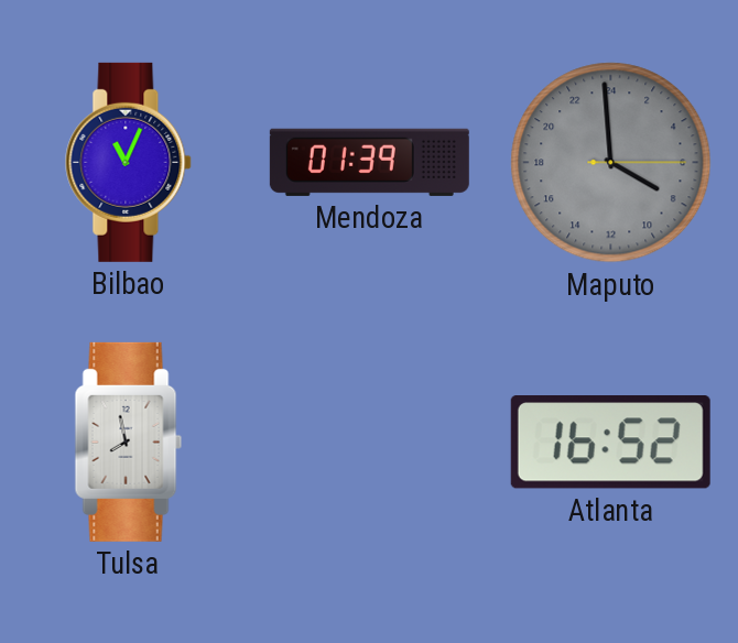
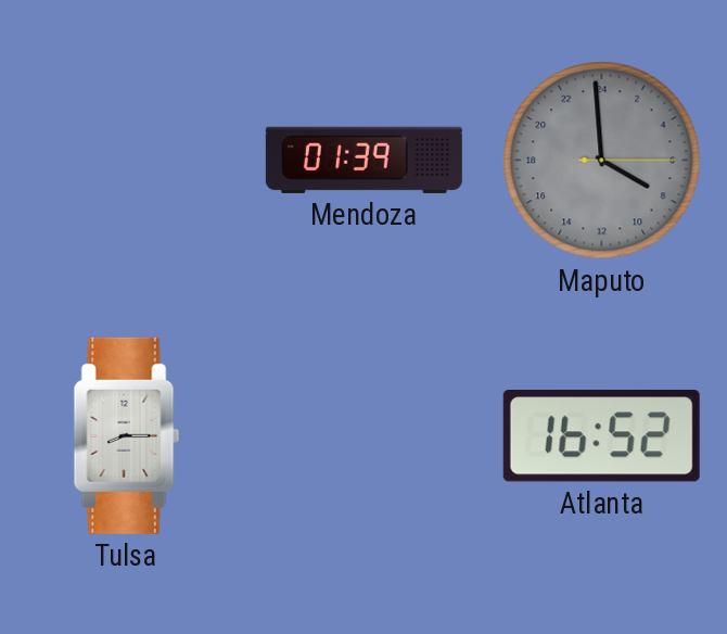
Bilbao: 11:04 -> none
Tulsa: 7:58 -> 8:15
